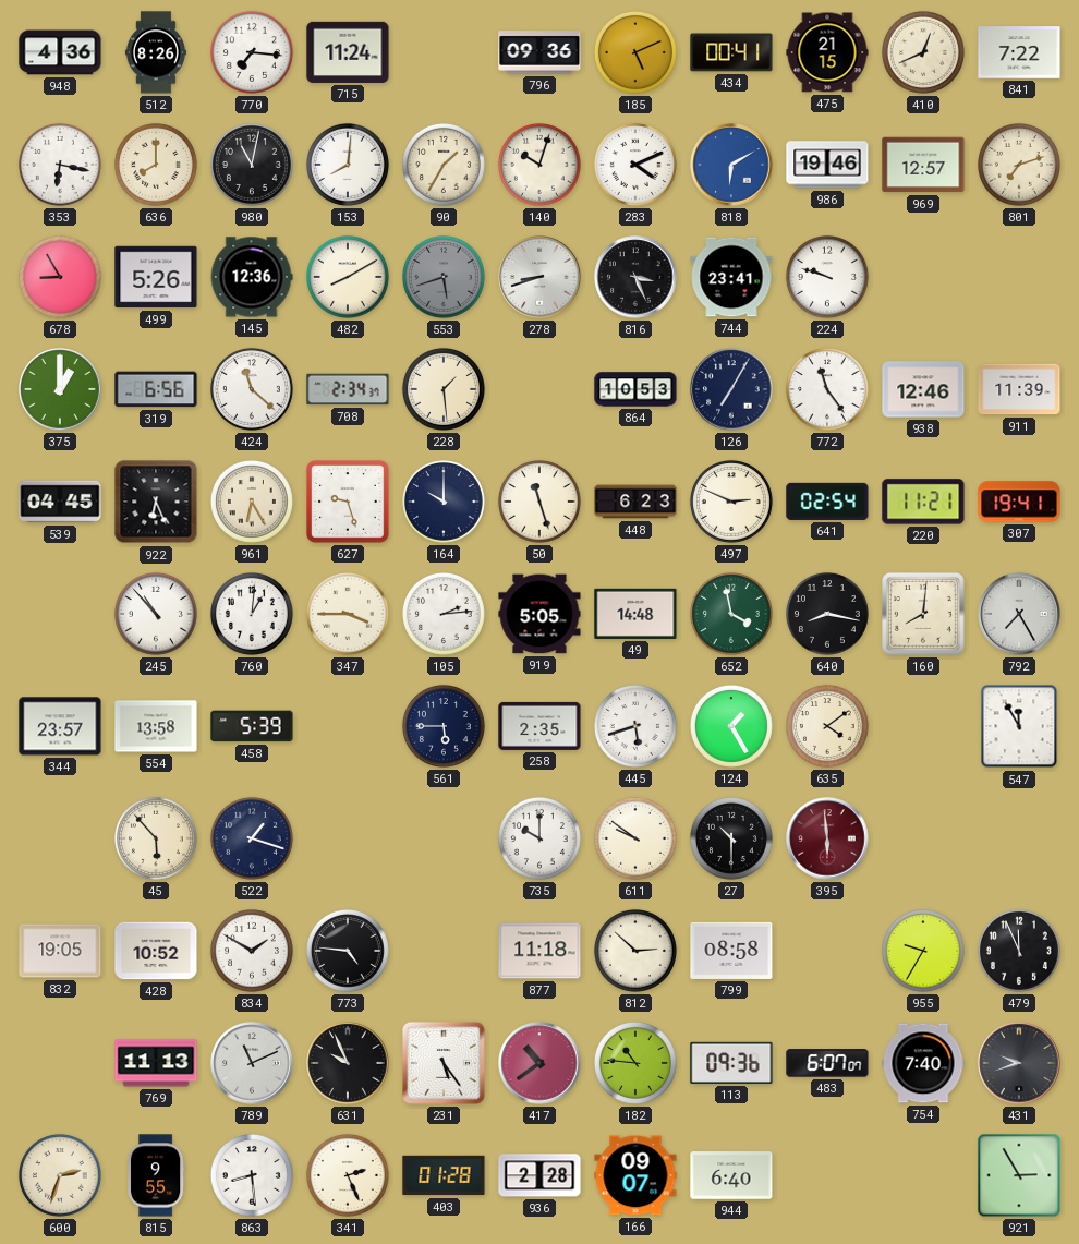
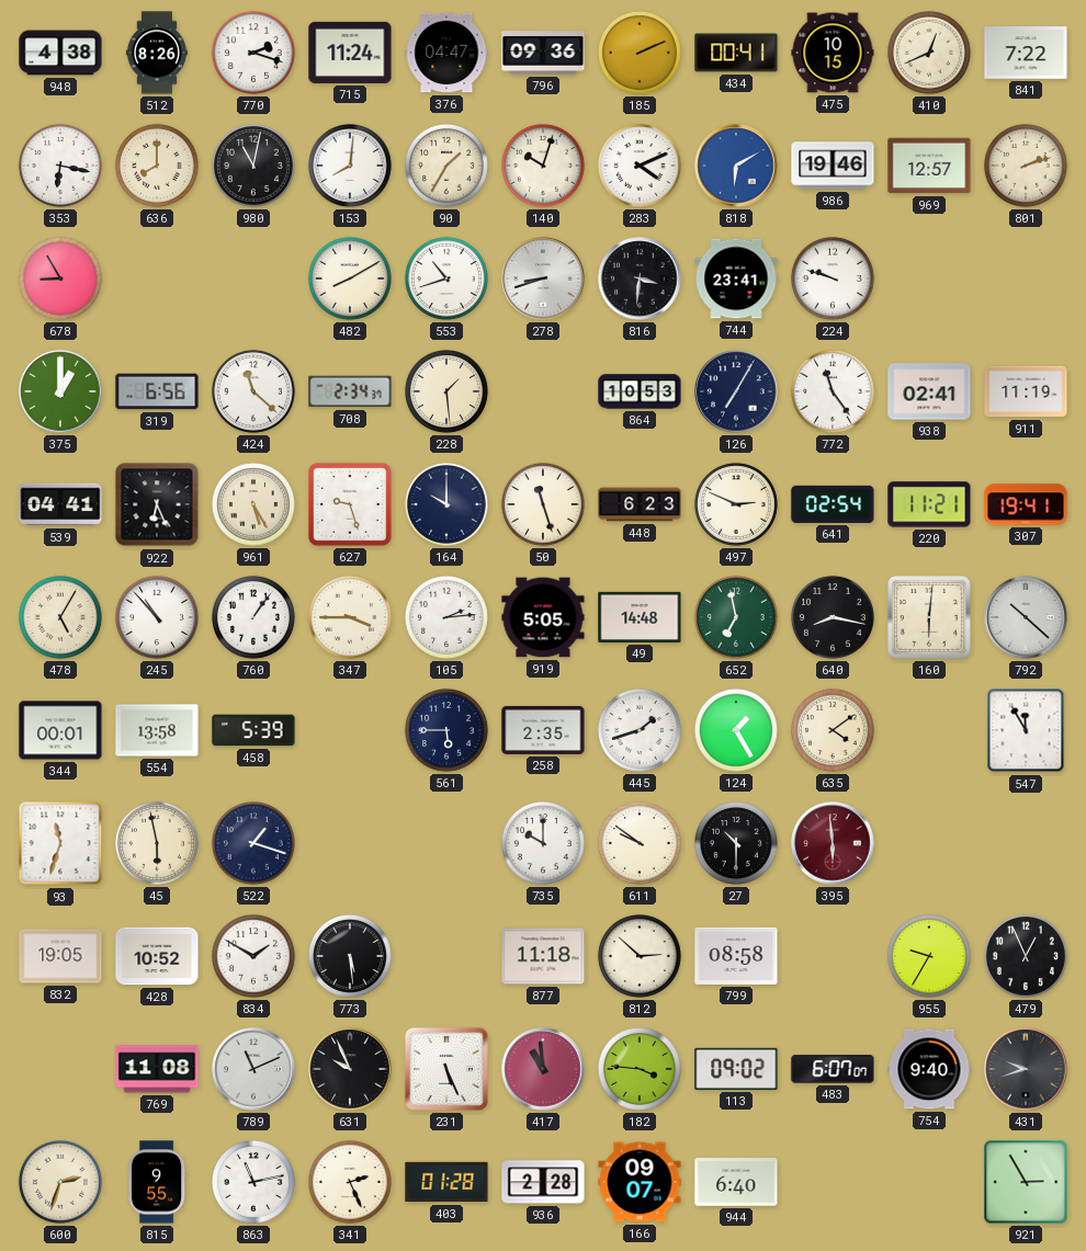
948: 4:36 -> 4:38
770: 7:16 -> 2:18
376: none -> 04:47
185: 5:11 -> 2:11
475: 21:15 -> 10:15
801: 7:12 -> 2:12
499: 5:26 -> none
145: 12:36 -> none
553: 5:42 -> 10:42
553 dial: grey -> white
816: 3:26 -> 3:31
938: 12:46 -> 02:41
911: 11:39 -> 11:19
539: 04:45 -> 04:41
961: 6:25 -> 5:25
478: none -> 5:05
760: 1:01 -> 1:06
652: 3:58 -> 6:58
160: 8:01 -> 6:01
792: 7:25 -> 10:22
344: 23:57 -> 00:01
445: 5:42 -> 1:42
93: none -> 11:33
45: 5:53 -> 5:58
773: 4:46 -> 5:29
479: 11:56 -> 12:56
769: 11:13 -> 11:08
231: 5:24 -> 5:26
417: 10:39 -> 10:59
182: 10:46 -> 3:46
113: 09:36 -> 09:02
754: 7:40 -> 9:40
863: 8:29 -> 11:13
